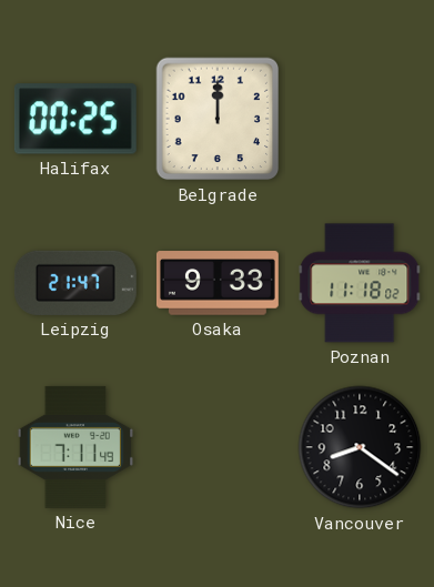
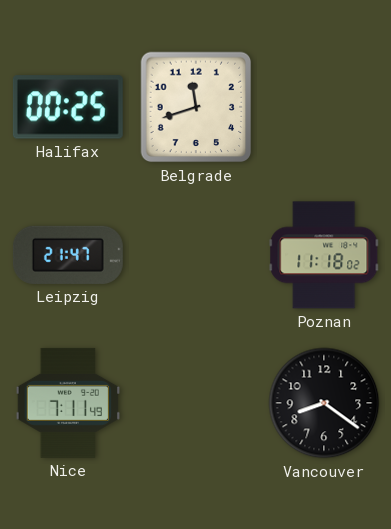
Belgrade: 12:00 -> 11:42
Osaka: 9:33 -> none
